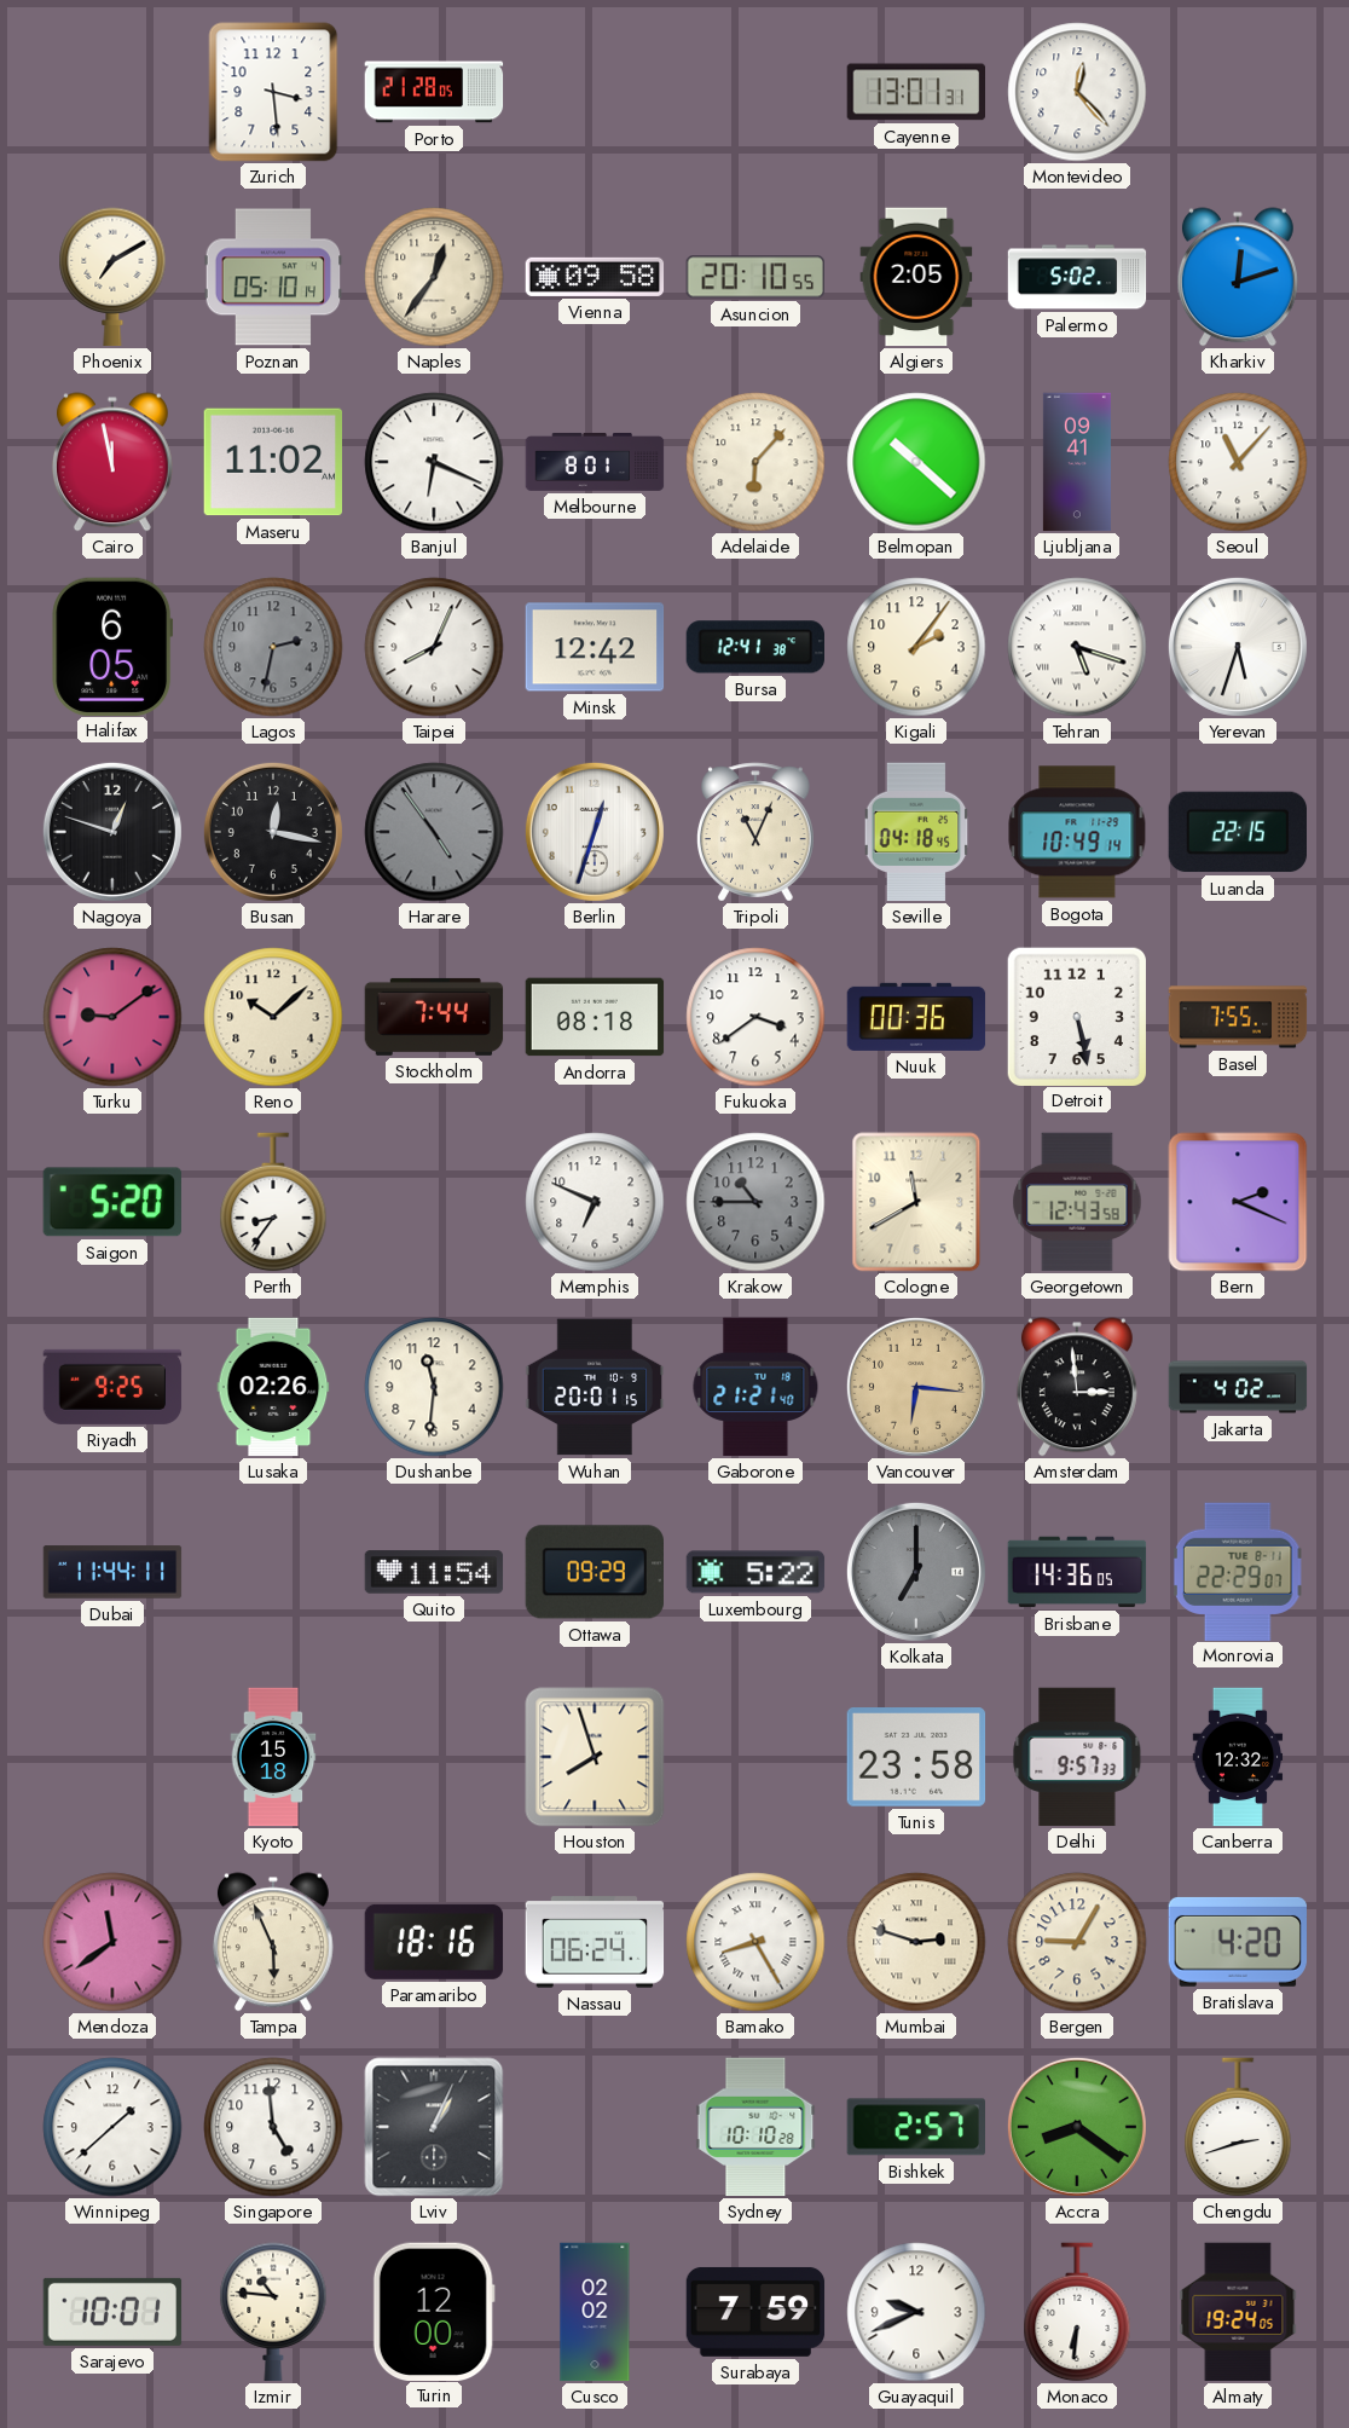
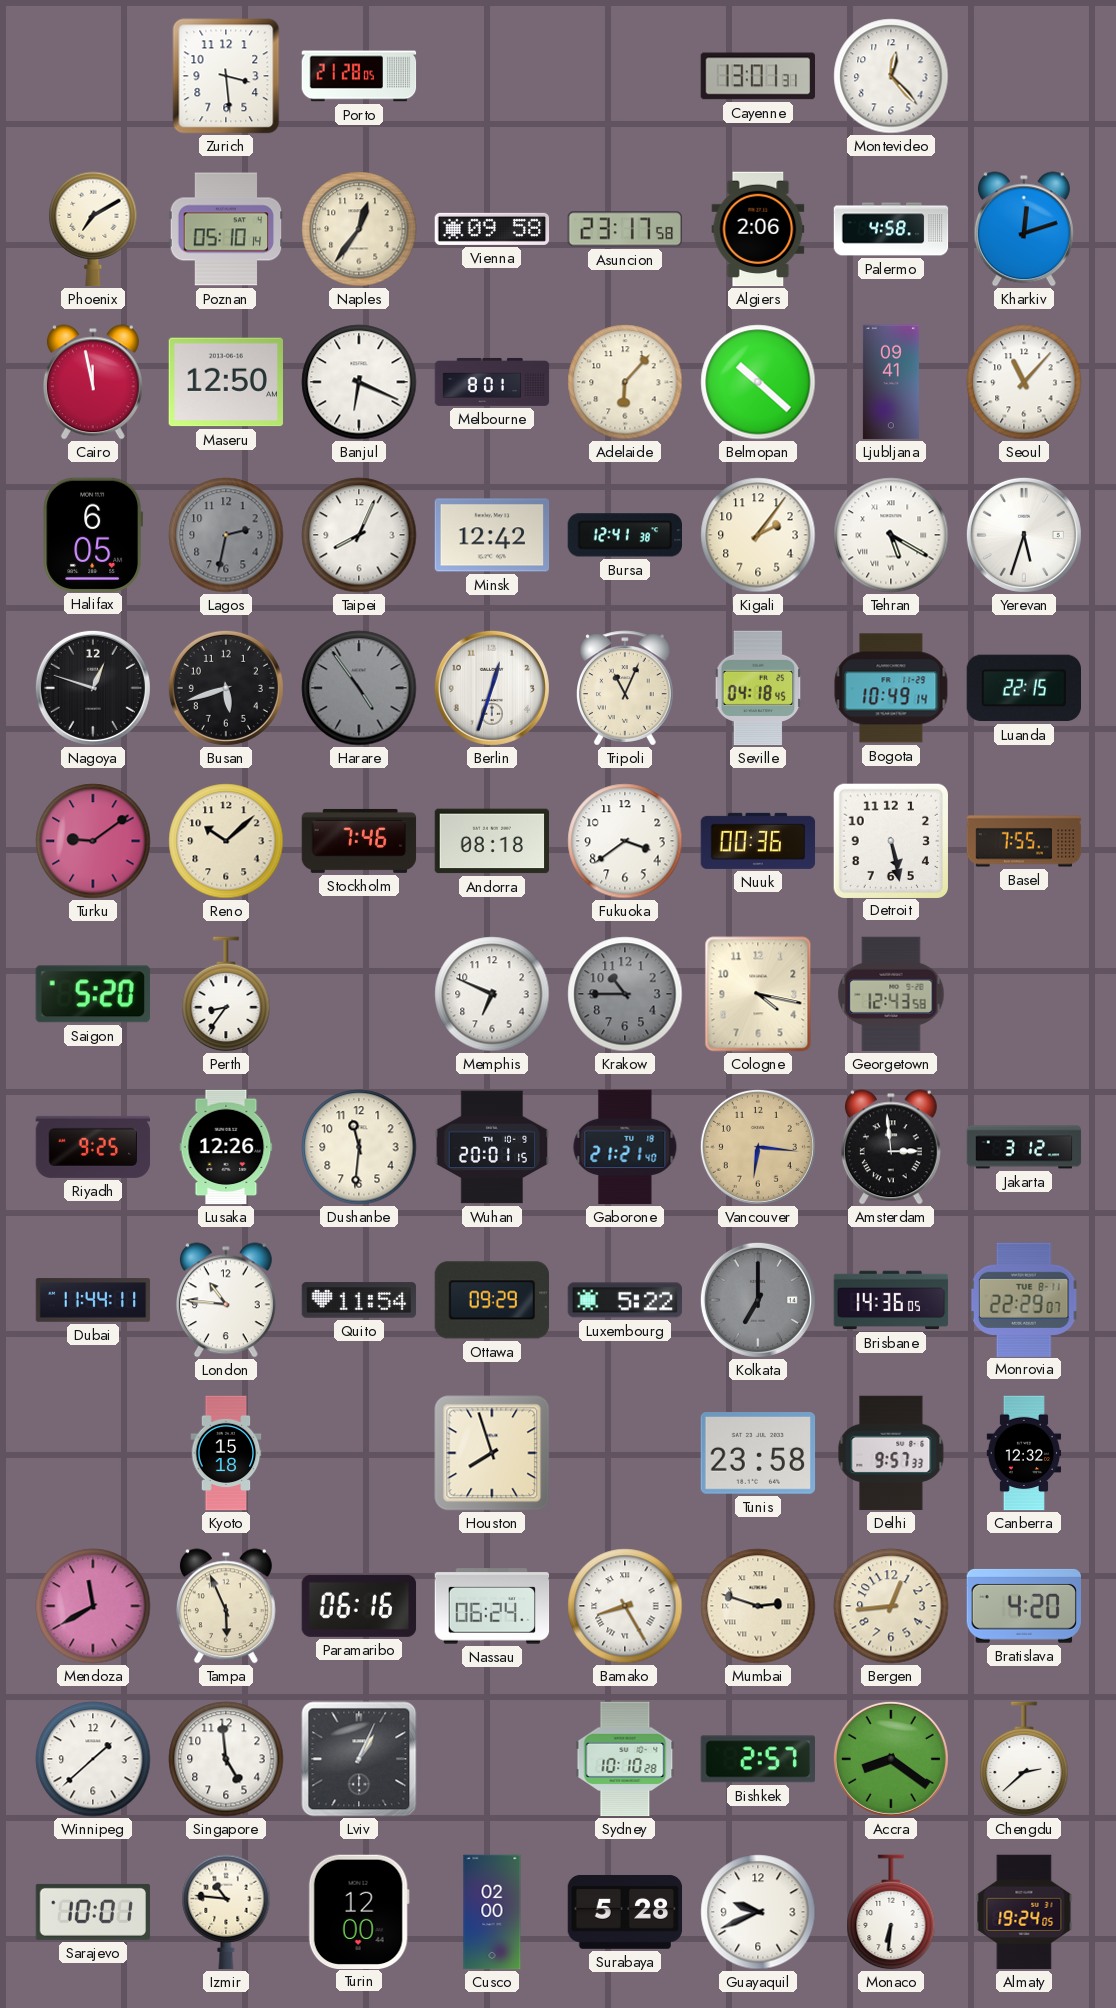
Asuncion: 20:10 -> 23:17
Algiers: 2:05 -> 2:06
Palermo: 5:02 -> 4:58
Maseru: 11:02 -> 12:50
Tehran: 5:18 -> 5:20
Busan: 12:17 -> 5:42
Stockholm: 7:44 -> 7:46
Cologne: 11:40 -> 4:17
Bern: 2:19 -> none
Lusaka: 02:26 -> 12:26
Jakarta: 4:02 -> 3:12
London: none -> 10:46
Mendoza: 11:39 -> 11:40
Paramaribo: 18:16 -> 06:16
Bergen: 9:05 -> 12:44
Chengdu: 2:42 -> 2:38
Cusco: 02:02 -> 02:00
Surabaya: 7:59 -> 5:28
